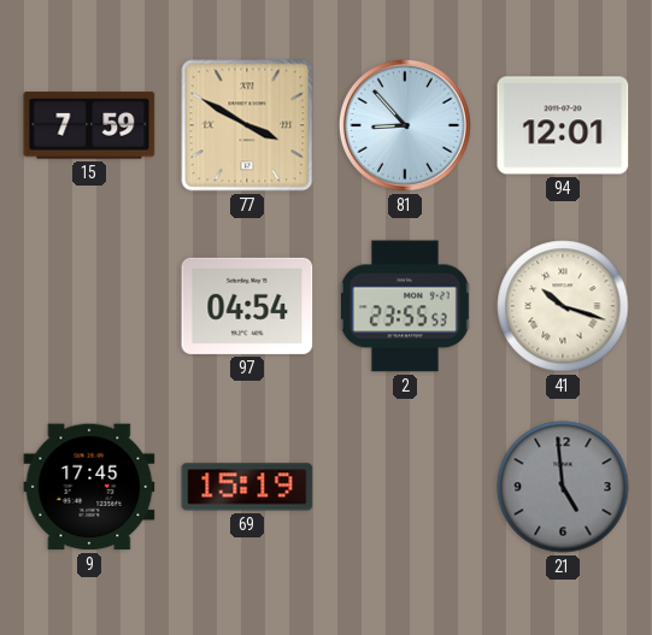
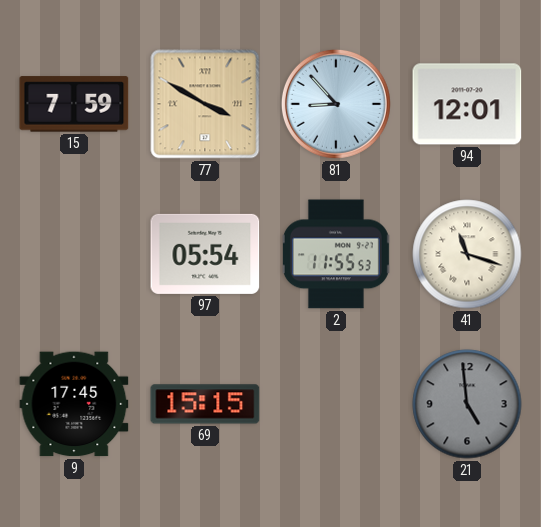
97: 04:54 -> 05:54
2: 23:55 -> 11:55
41: 10:18 -> 11:18
69: 15:19 -> 15:15
